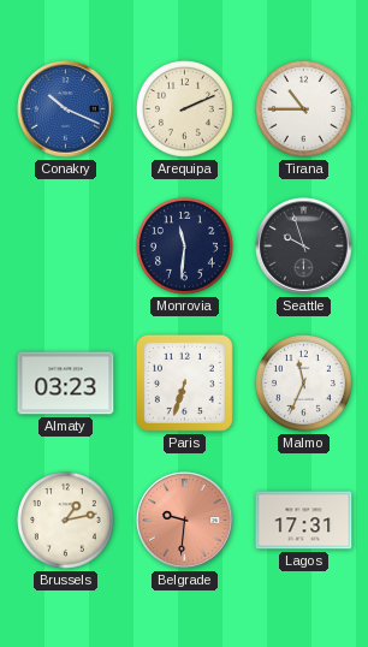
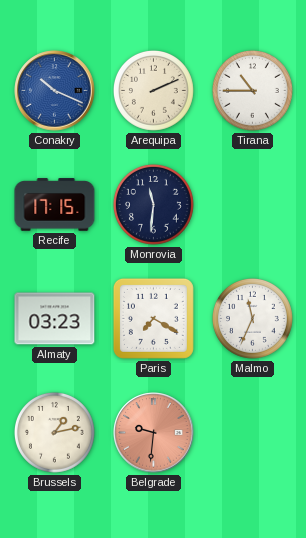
Recife: none -> 17:15
Seattle: 9:57 -> none
Paris: 6:33 -> 7:20
Lagos: 17:31 -> none
